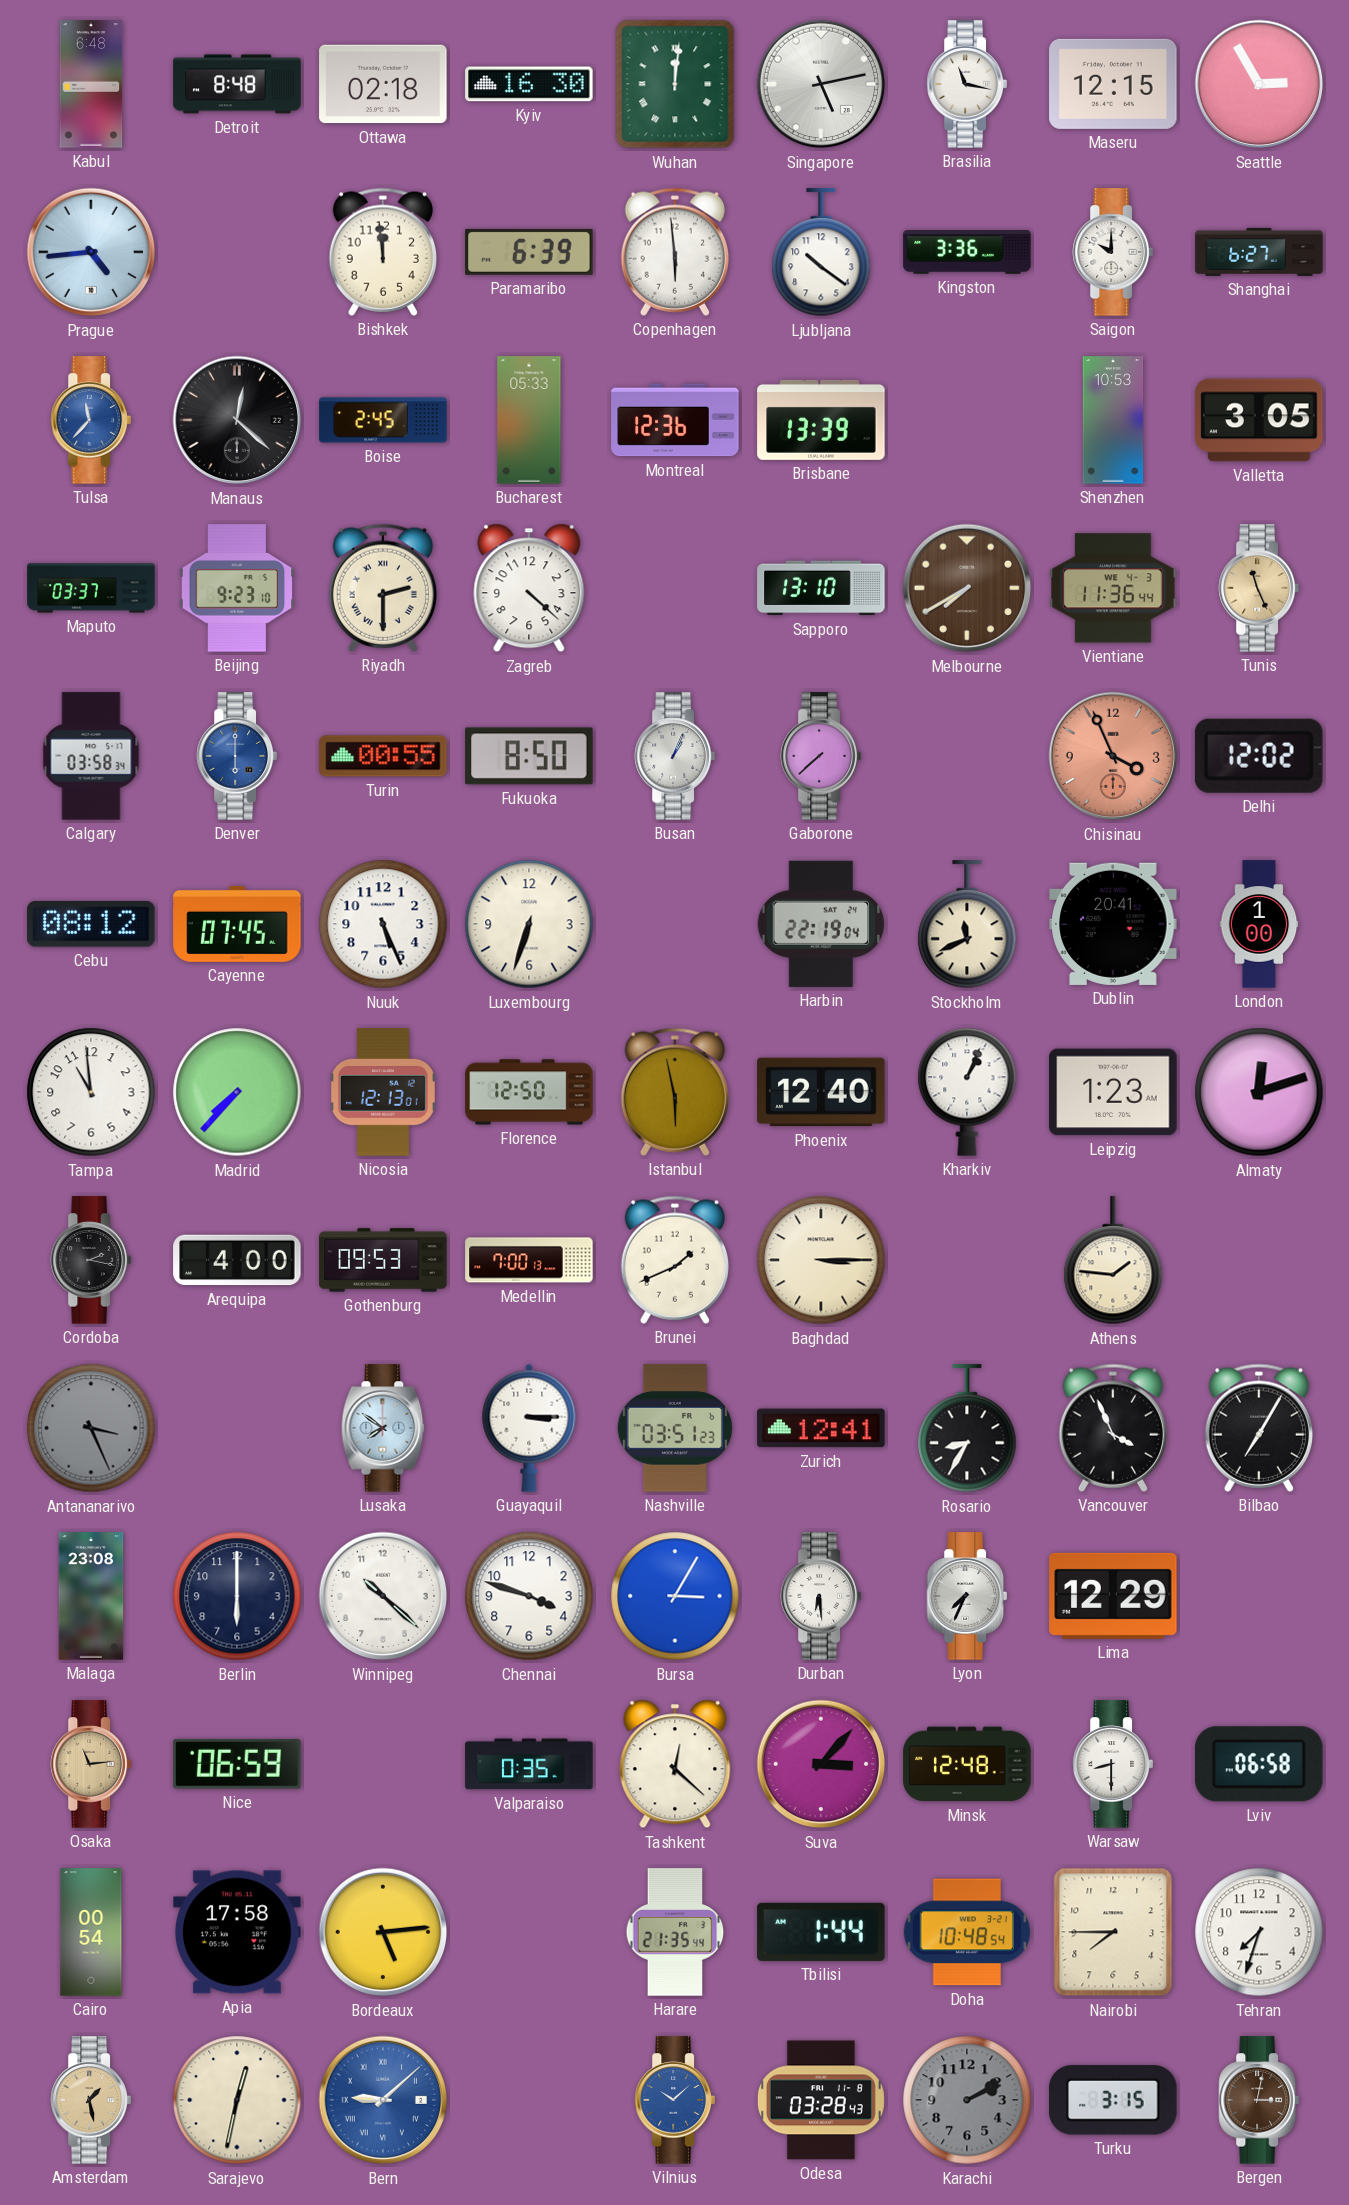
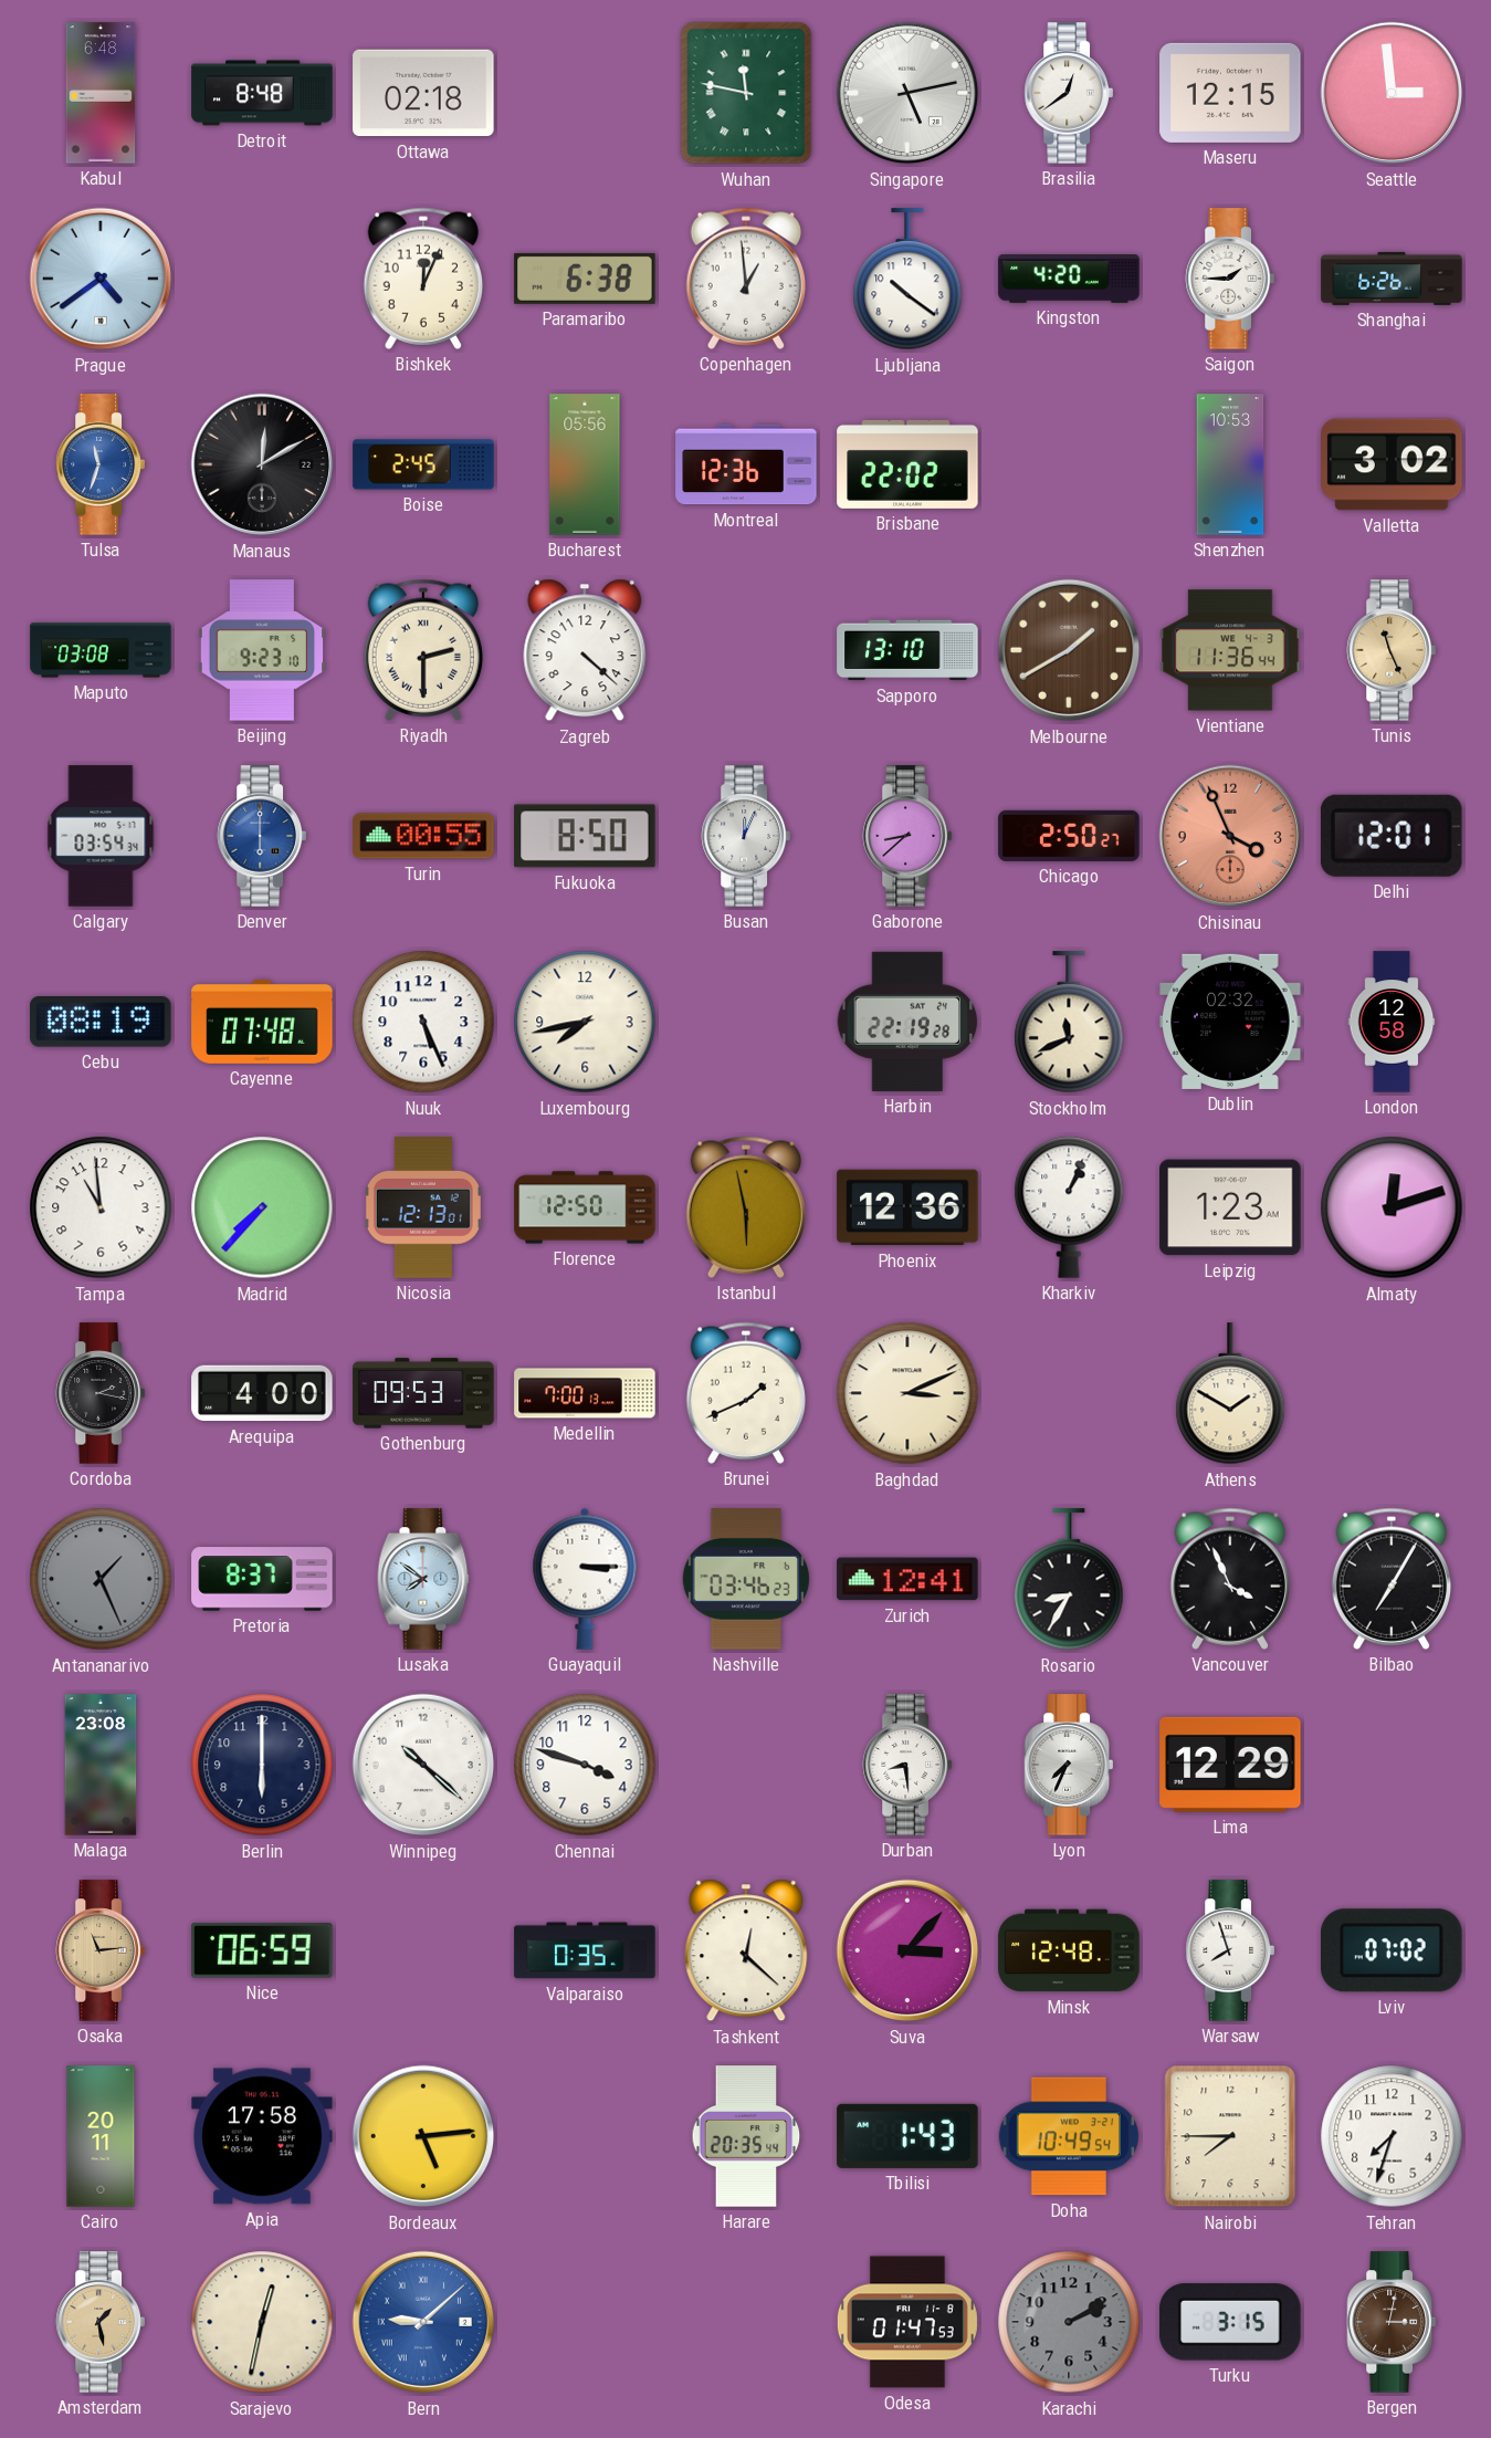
Kyiv: 16:30 -> none
Wuhan: 12:01 -> 11:47
Brasilia: 11:17 -> 12:39
Seattle: 2:55 -> 2:59
Prague: 4:44 -> 4:39
Bishkek: 11:59 -> 12:04
Paramaribo: 6:39 -> 6:38
Copenhagen: 5:59 -> 12:59
Kingston: 3:36 -> 4:20
Saigon: 10:00 -> 1:45
Shanghai: 6:27 -> 6:26
Tulsa: 11:37 -> 11:33
Manaus: 12:22 -> 12:10
Bucharest: 05:33 -> 05:56
Brisbane: 13:39 -> 22:02
Valletta: 3:05 -> 3:02
Maputo: 03:37 -> 03:08
Melbourne: 7:40 -> 1:40
Calgary: 03:58 -> 03:54
Busan: 1:04 -> 12:04
Gaborone: 7:38 -> 8:38
Chicago: none -> 2:50
Delhi: 12:02 -> 12:01
Cebu: 08:12 -> 08:19
Cayenne: 07:45 -> 07:48
Luxembourg: 6:33 -> 7:43
Harbin: 22:19:04 -> 22:19:28
Dublin: 20:41 -> 02:32
London: 1:00 -> 12:58
Phoenix: 12:40 -> 12:36
Baghdad: 3:15 -> 3:11
Athens: 1:46 -> 1:50
Antananarivo: 3:26 -> 1:26
Pretoria: none -> 8:37
Nashville: 03:51 -> 03:46
Bursa: 3:05 -> none
Durban: 6:29 -> 8:29
Warsaw: 8:30 -> 7:57
Lviv: 06:58 -> 07:02
Cairo: 00:54 -> 20:11
Harare: 21:35 -> 20:35
Tbilisi: 1:44 -> 1:43
Doha: 10:48 -> 10:49
Vilnius: 10:08 -> none
Odesa: 03:28 -> 01:47
